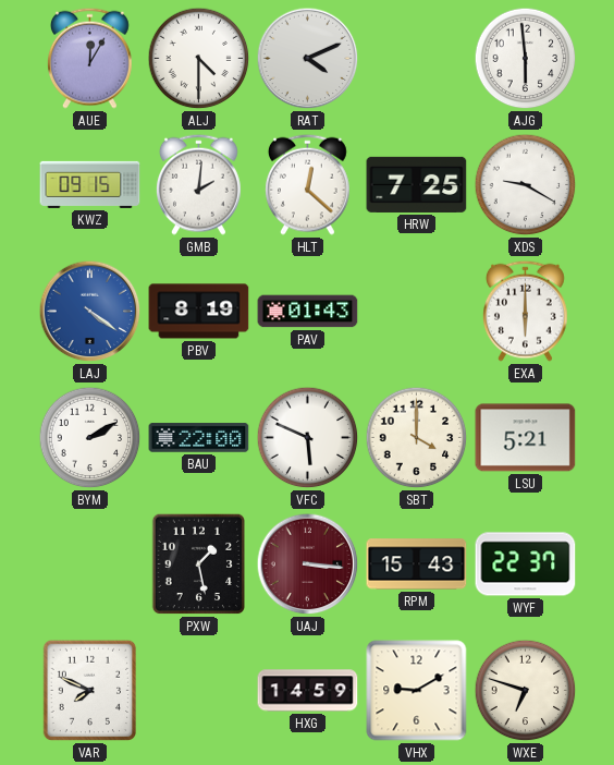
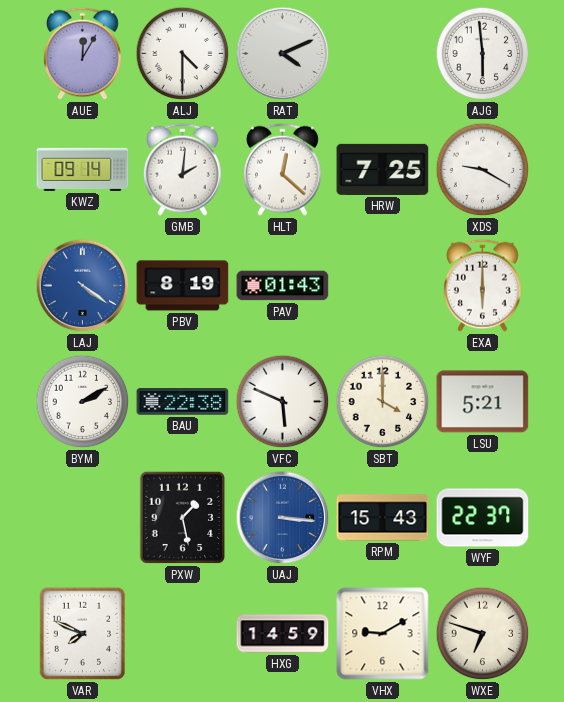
KWZ: 09:15 -> 09:14
BAU: 22:00 -> 22:38
UAJ dial: burgundy -> blue
